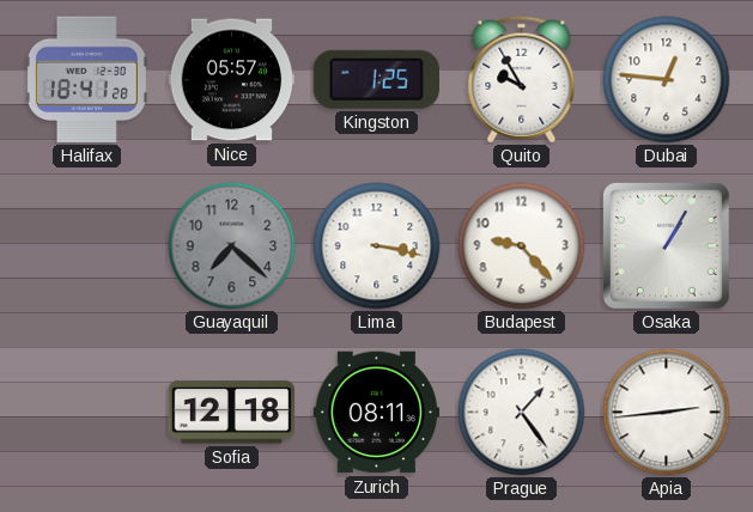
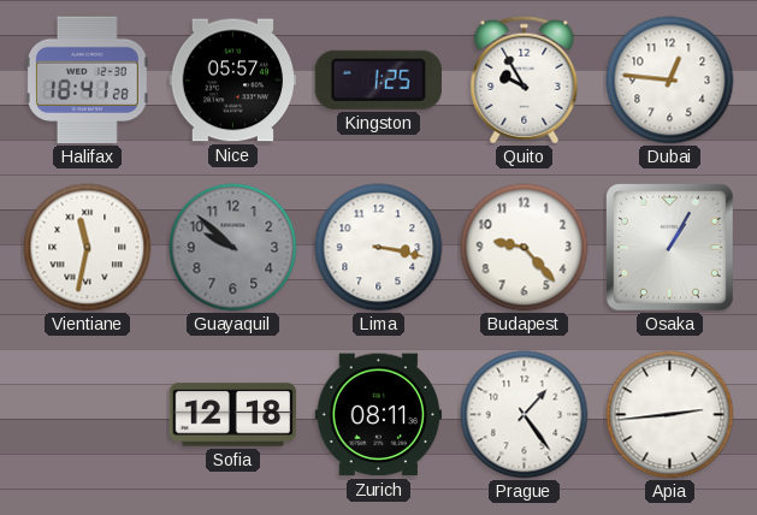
Vientiane: none -> 11:32
Guayaquil: 7:22 -> 9:52
